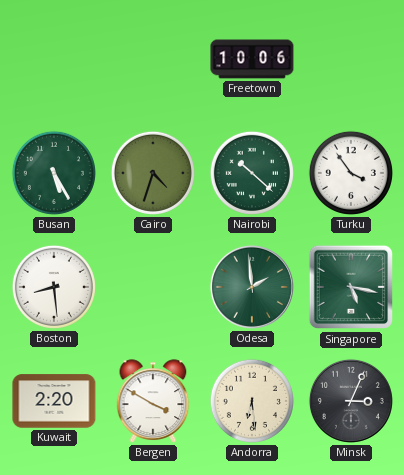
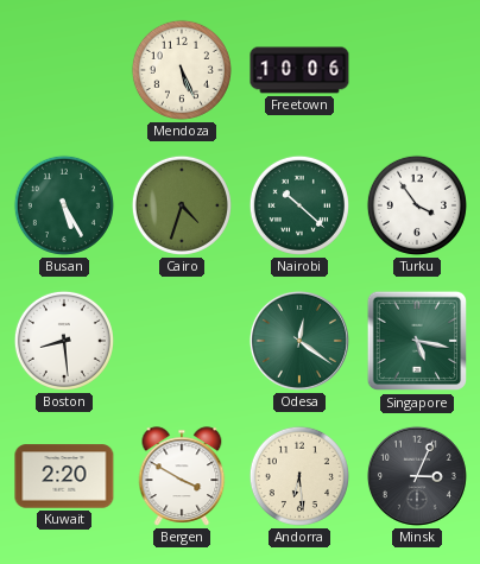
Mendoza: none -> 5:26
Odesa: 1:59 -> 12:21
